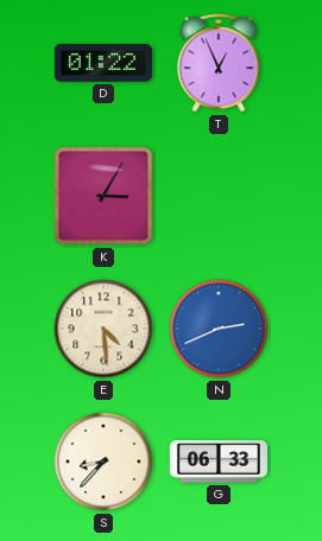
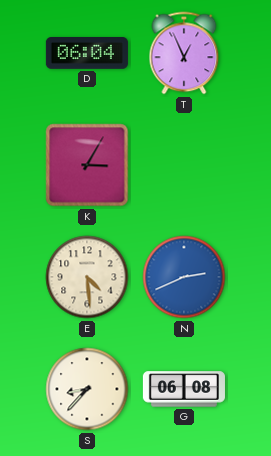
D: 01:22 -> 06:04
G: 06:33 -> 06:08
